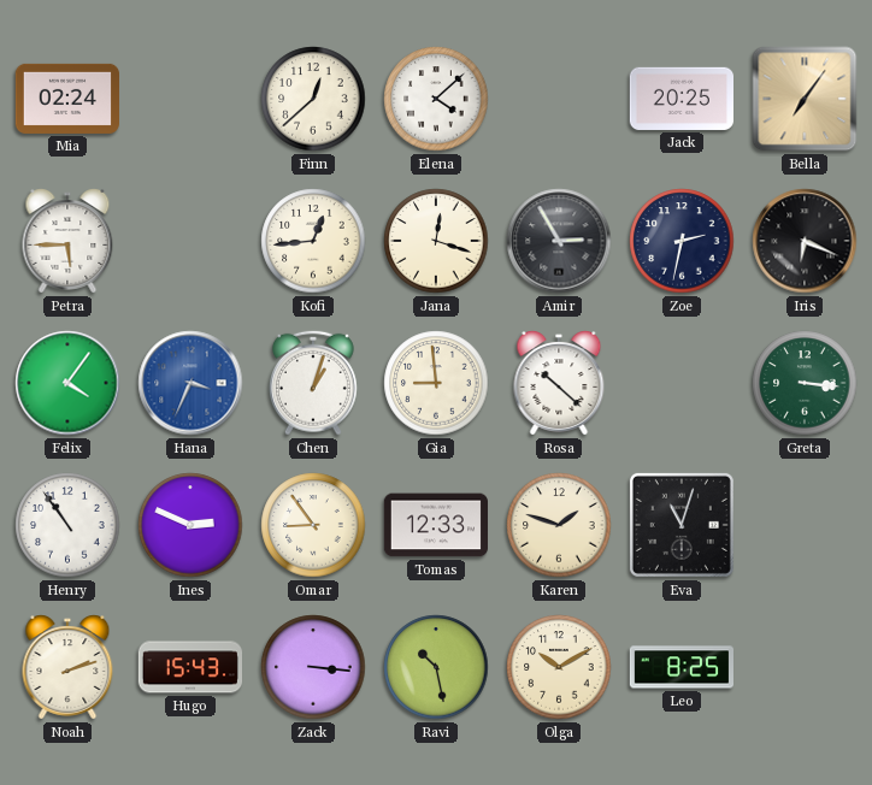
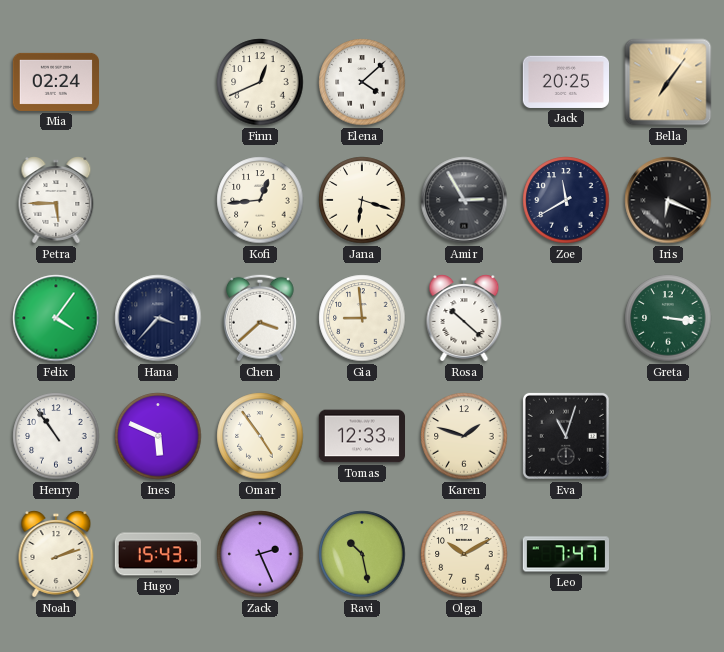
Finn: 12:38 -> 12:41
Jana: 12:18 -> 6:18
Zoe: 2:32 -> 11:40
Hana: 3:34 -> 3:37
Hana dial: blue -> navy
Chen: 1:03 -> 3:38
Ines: 2:49 -> 5:49
Omar: 8:54 -> 4:54
Zack: 3:16 -> 2:26
Leo: 8:25 -> 7:47
